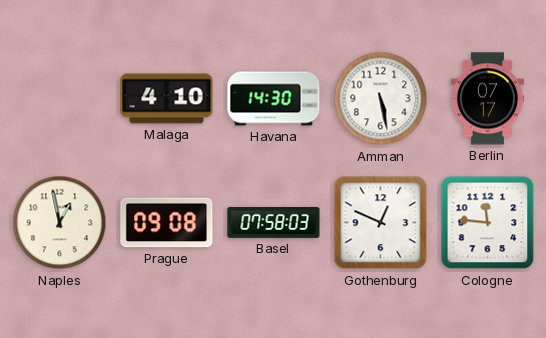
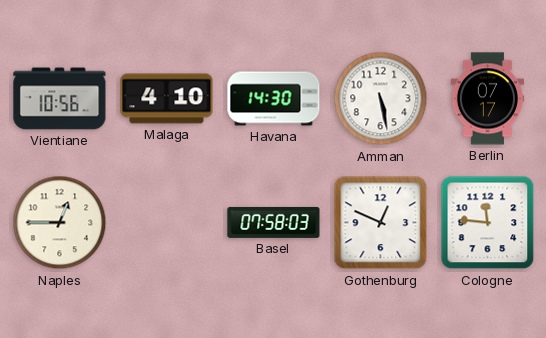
Vientiane: none -> 10:56
Naples: 12:58 -> 12:45
Prague: 09:08 -> none
